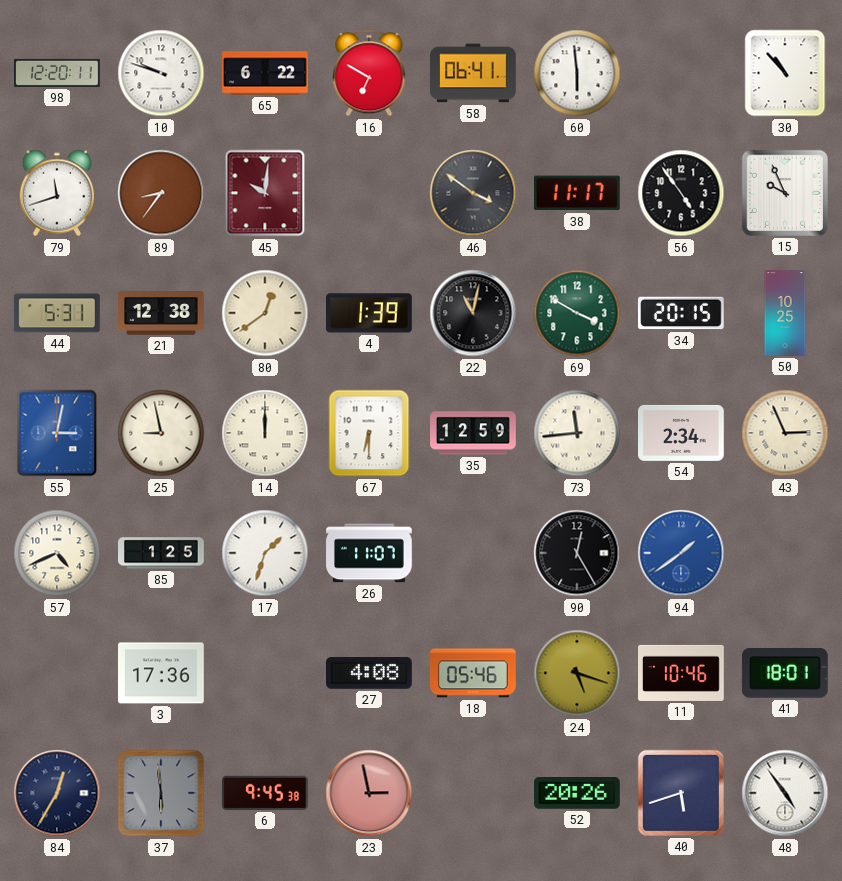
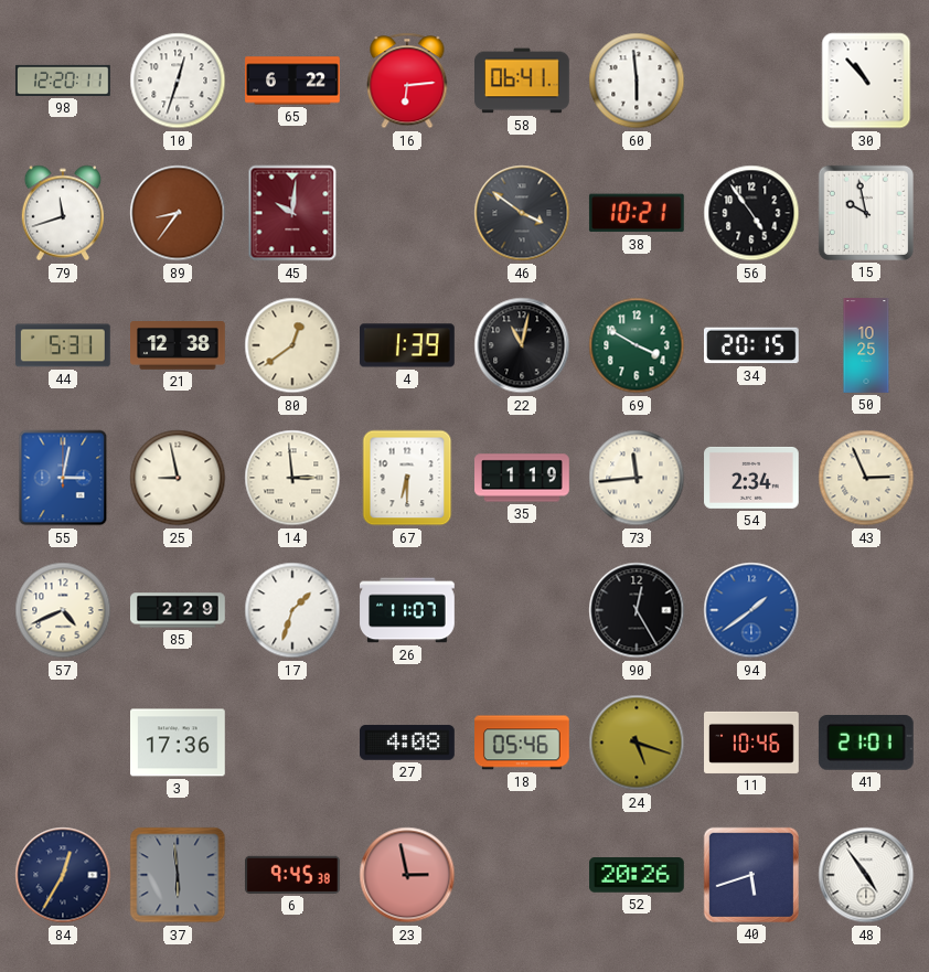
10: 9:48 -> 12:33
16: 6:50 -> 6:14
38: 11:17 -> 10:21
15: 9:56 -> 9:58
14: 12:00 -> 2:59
35: 12:59 -> 1:19
85: 1:25 -> 2:29
41: 18:01 -> 21:01
